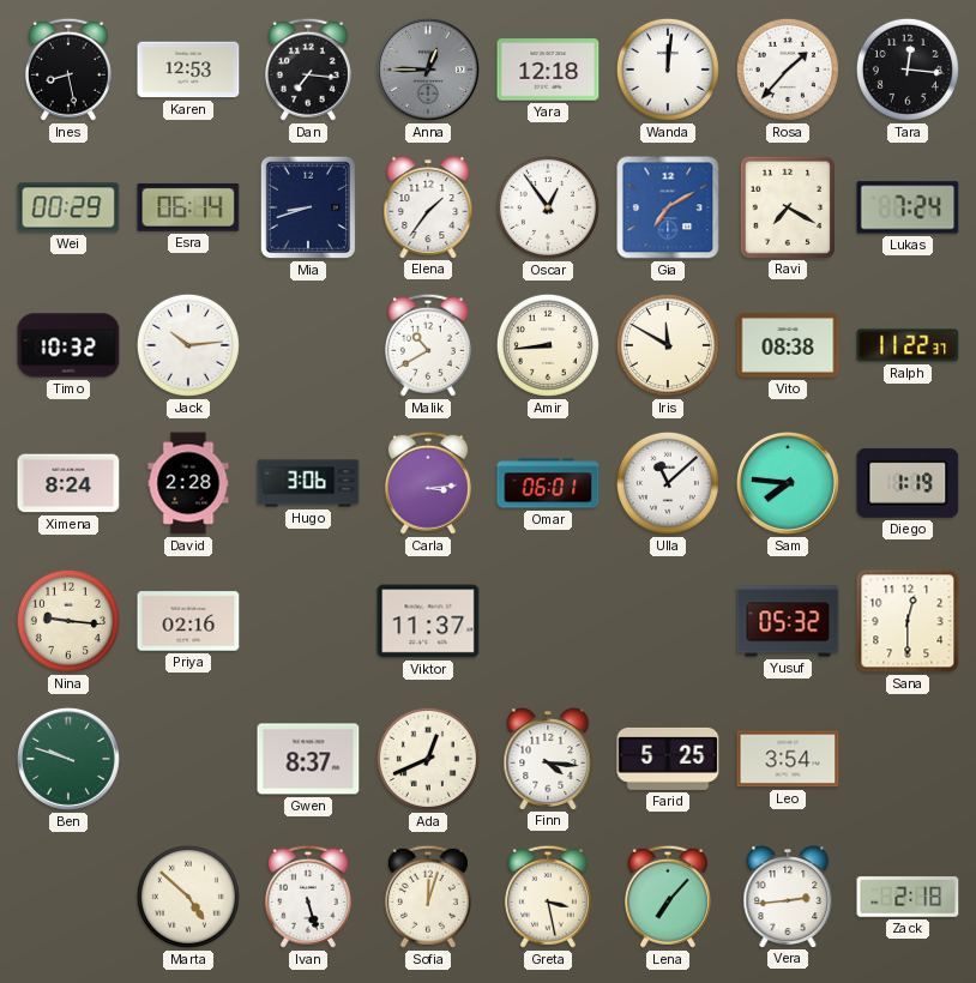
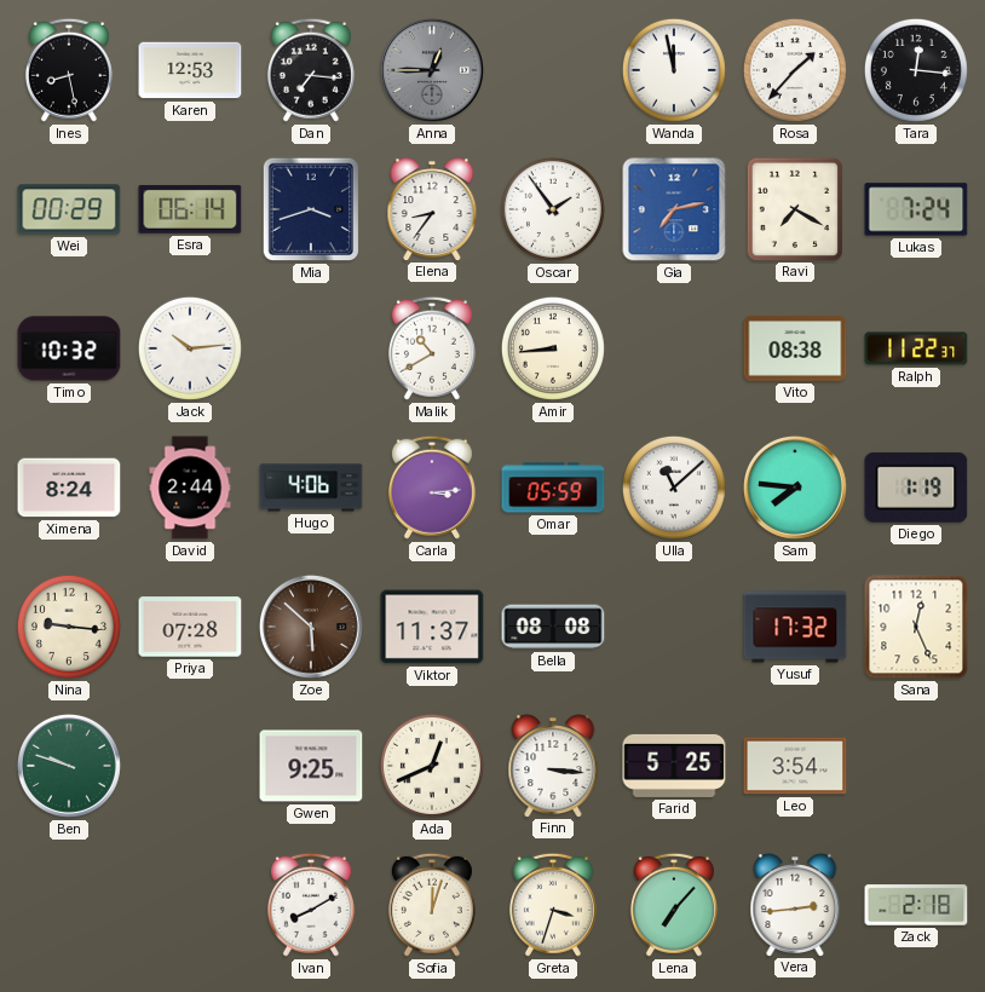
Yara: 12:18 -> none
Wanda: 12:01 -> 11:58
Mia: 8:42 -> 3:42
Elena: 1:36 -> 8:36
Oscar: 12:54 -> 1:54
Gia: 7:10 -> 7:13
Iris: 11:50 -> none
David: 2:28 -> 2:44
Hugo: 3:06 -> 4:06
Omar: 06:01 -> 05:59
Priya: 02:16 -> 07:28
Zoe: none -> 5:52
Bella: none -> 08:08
Yusuf: 05:32 -> 17:32
Sana: 12:30 -> 12:26
Gwen: 8:37 -> 9:25
Finn: 4:16 -> 3:16
Marta: 4:52 -> none
Ivan: 5:27 -> 8:10
Greta: 3:28 -> 3:33
